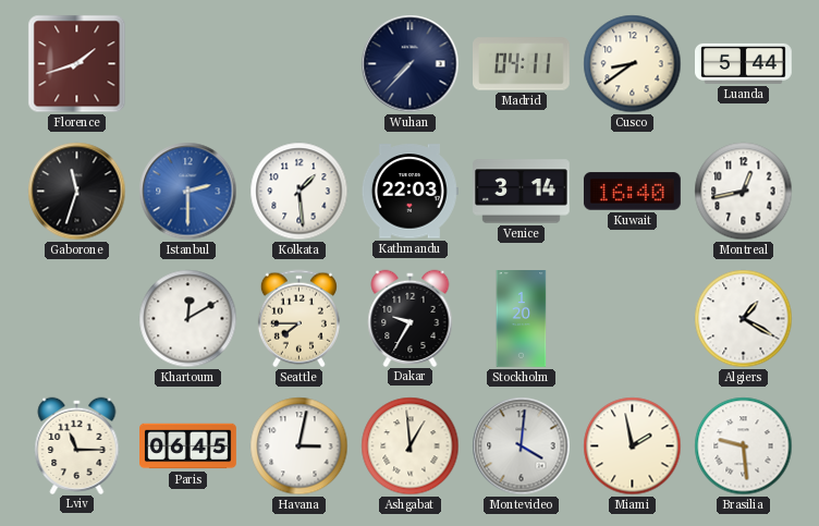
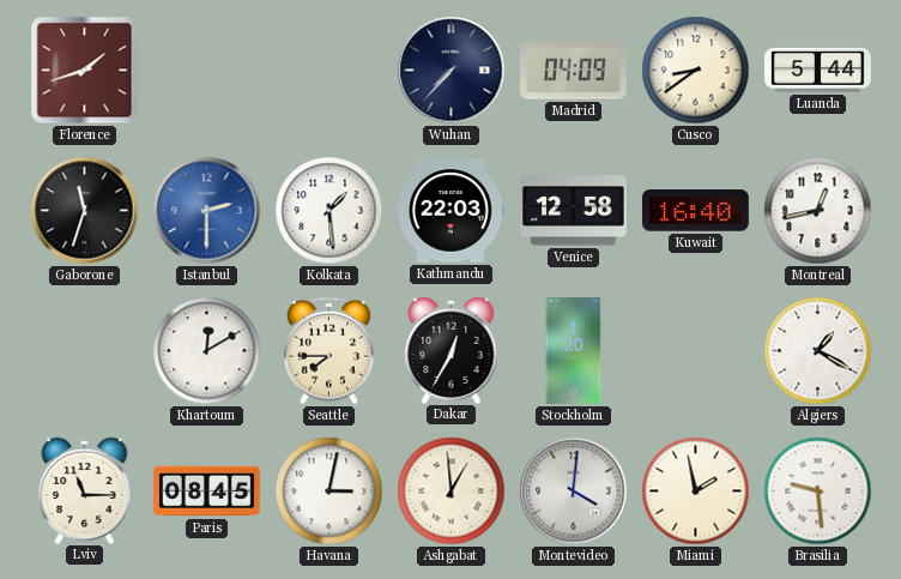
Madrid: 04:11 -> 04:09
Venice: 3:14 -> 12:58
Dakar: 9:35 -> 12:35
Paris: 06:45 -> 08:45
